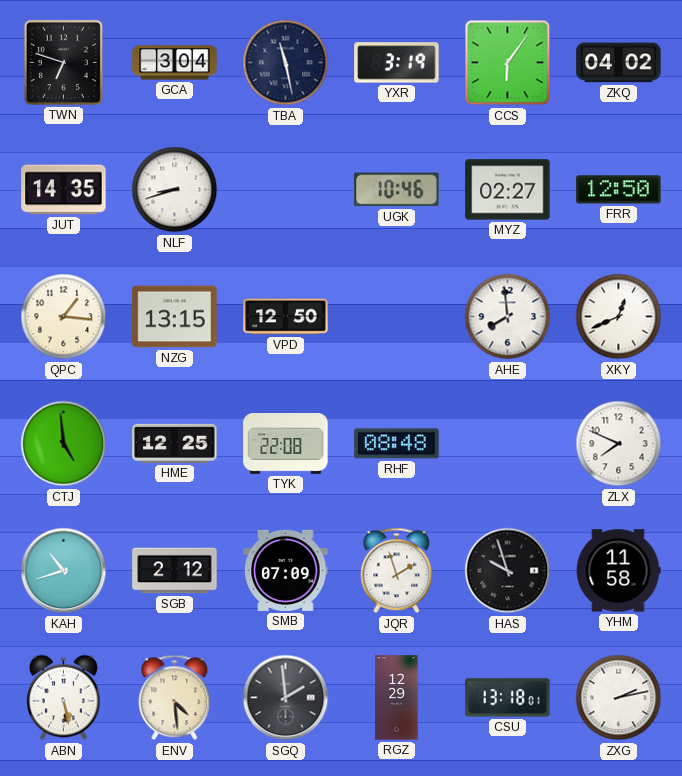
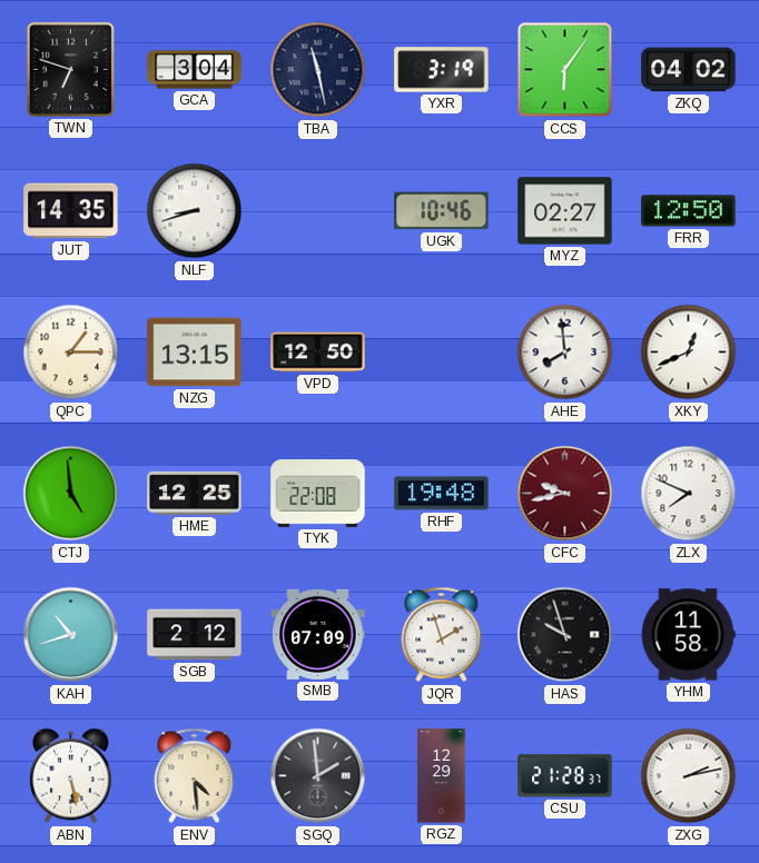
QPC: 1:16 -> 1:15
RHF: 08:48 -> 19:48
CFC: none -> 9:43
CSU: 13:18 -> 21:28
